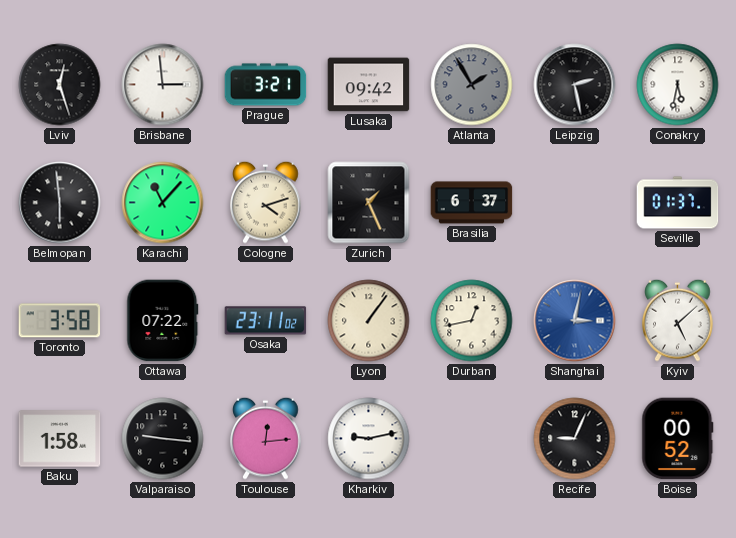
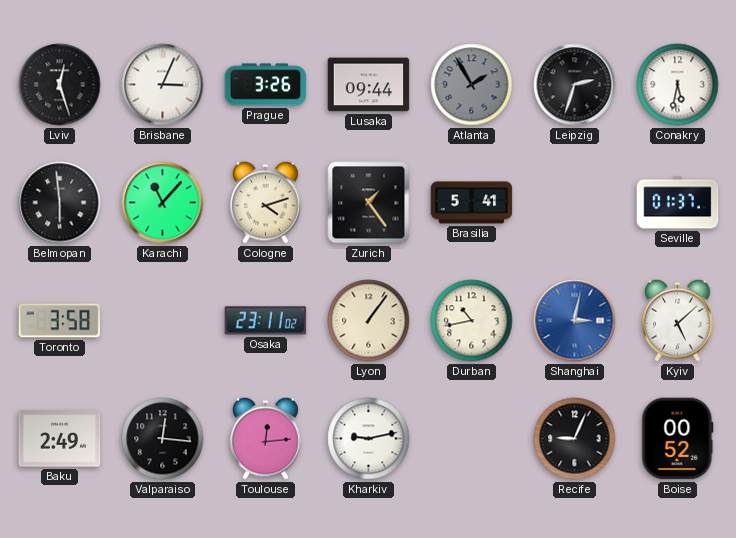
Brisbane: 2:59 -> 3:04
Prague: 3:21 -> 3:26
Lusaka: 09:42 -> 09:44
Leipzig: 2:28 -> 2:33
Zurich: 1:26 -> 1:24
Brasilia: 6:37 -> 5:41
Ottawa: 07:22 -> none
Durban: 12:43 -> 10:43
Baku: 1:58 -> 2:49
Valparaiso: 9:16 -> 12:16
